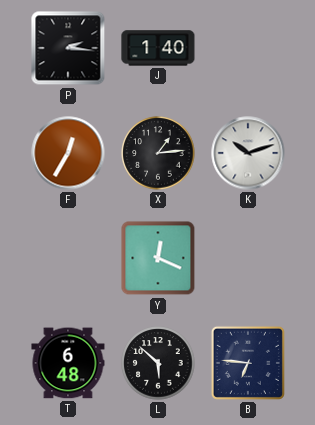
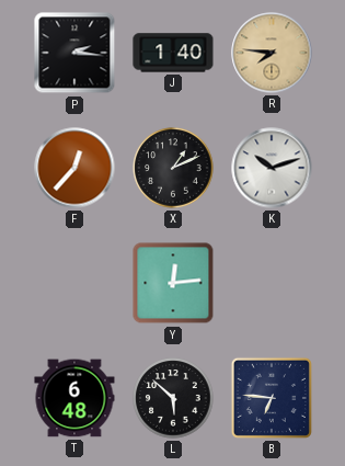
R: none -> 7:46
F: 12:35 -> 12:37
X: 1:14 -> 1:11
Y: 12:19 -> 12:14
